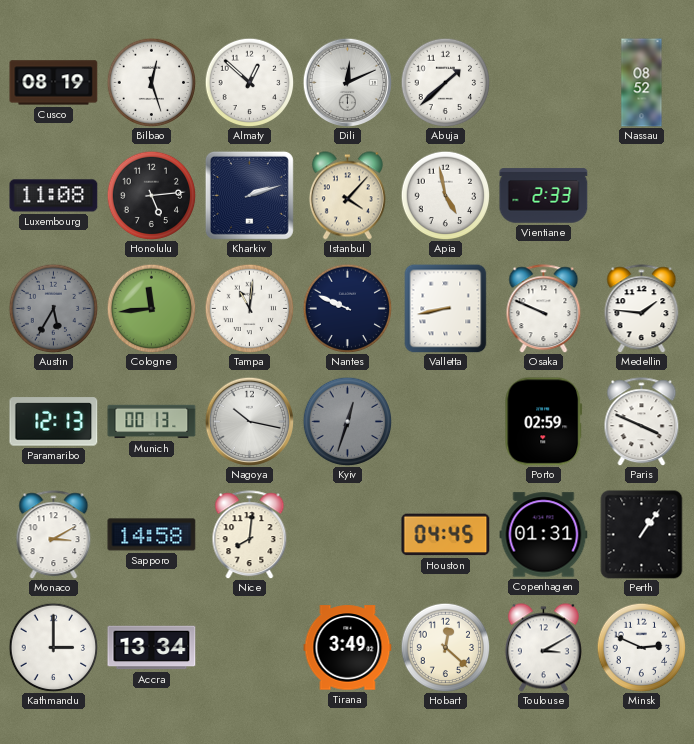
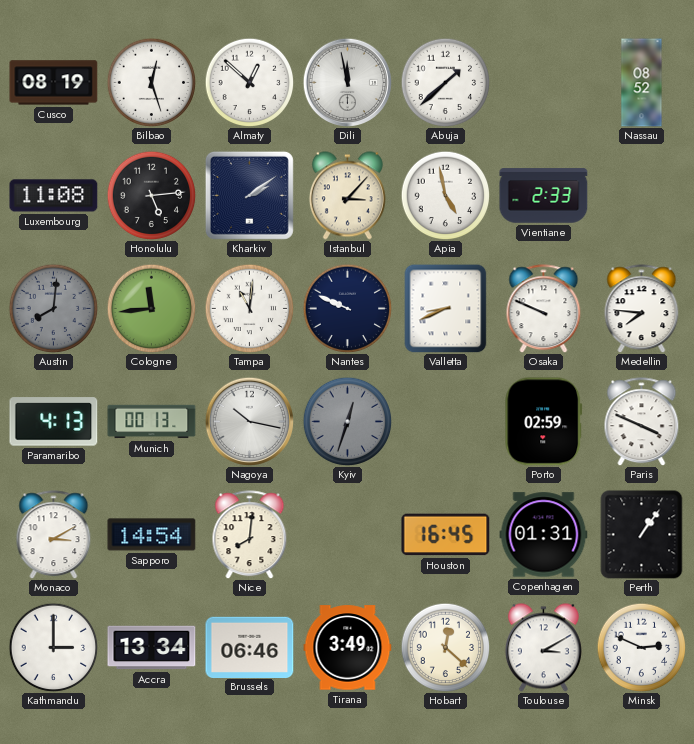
Dili: 12:11 -> 11:58
Kharkiv: 2:12 -> 2:09
Istanbul: 4:07 -> 3:07
Austin: 5:35 -> 8:01
Valletta: 8:43 -> 8:41
Medellin: 1:46 -> 7:46
Paramaribo: 12:13 -> 4:13
Sapporo: 14:58 -> 14:54
Houston: 04:45 -> 16:45
Brussels: none -> 06:46
